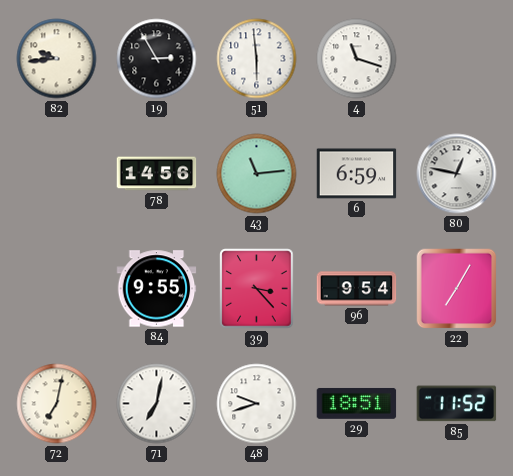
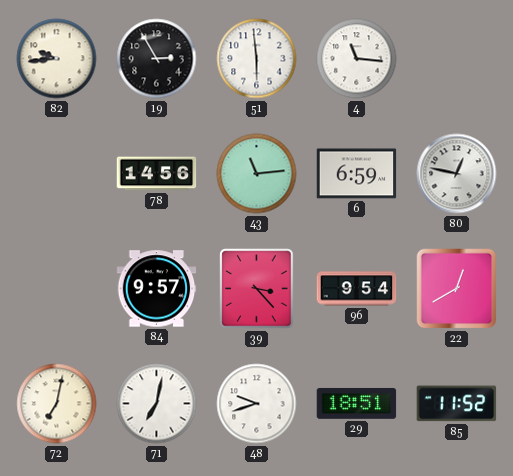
4: 11:18 -> 11:16
84: 9:55 -> 9:57
22: 7:05 -> 12:40
